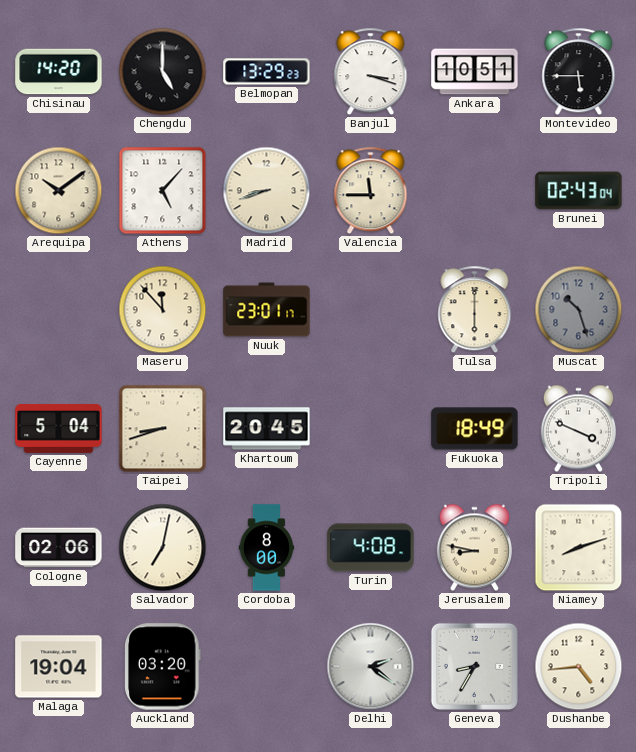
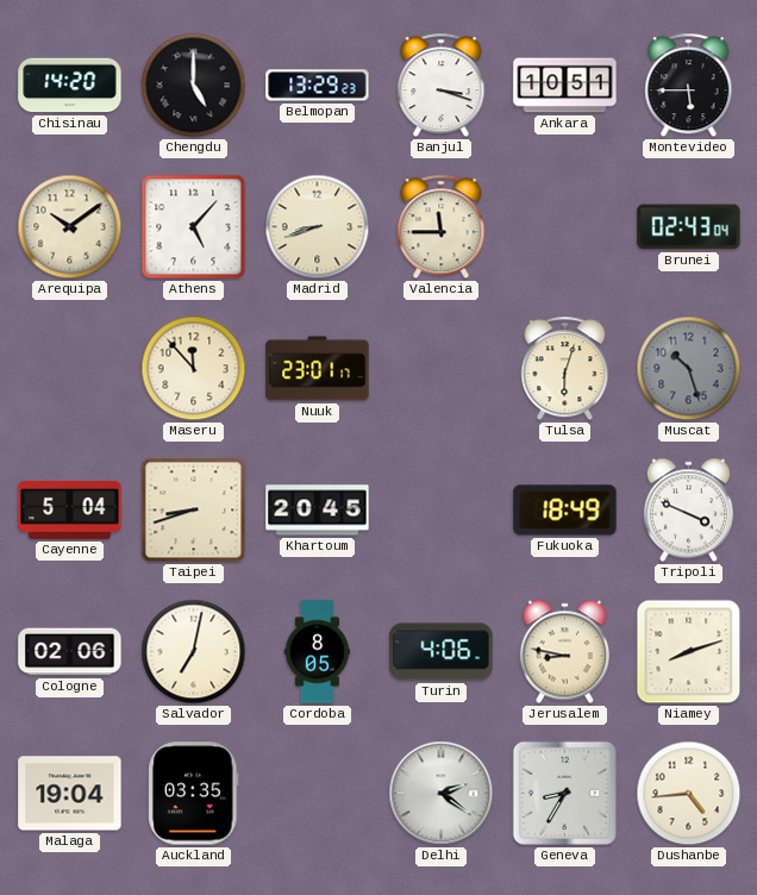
Tulsa: 6:00 -> 6:03
Cordoba: 8:00 -> 8:05
Turin: 4:08 -> 4:06
Auckland: 03:20 -> 03:35
